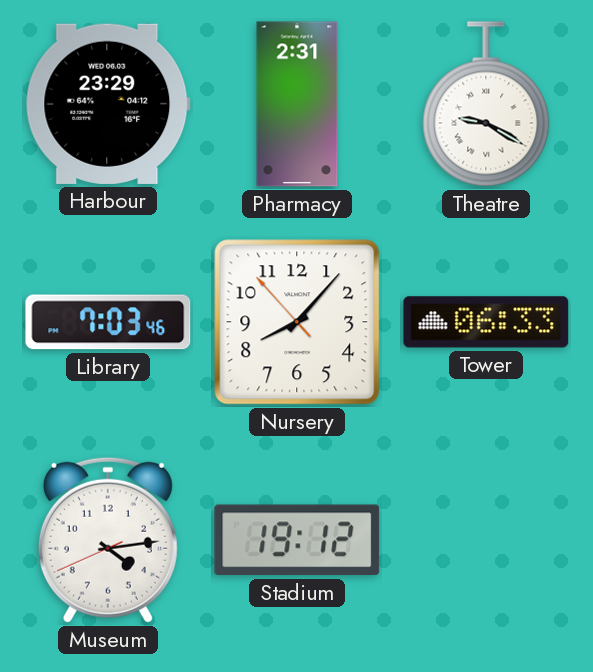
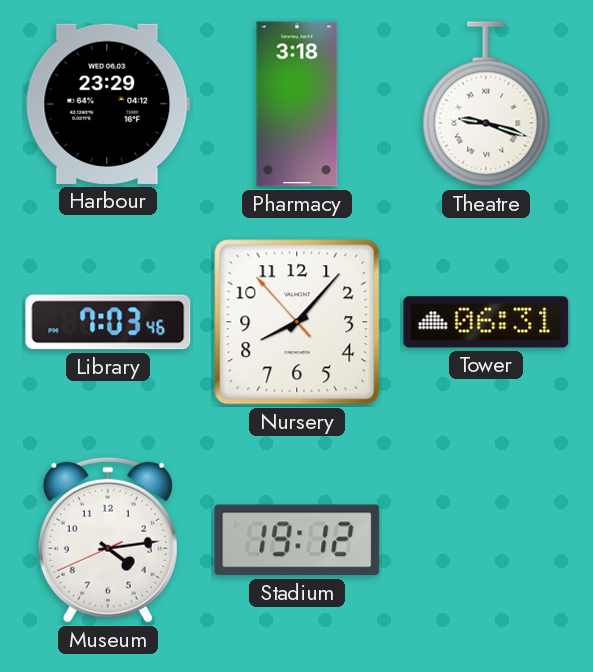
Pharmacy: 2:31 -> 3:18
Theatre: 9:20 -> 9:18
Tower: 06:33 -> 06:31
